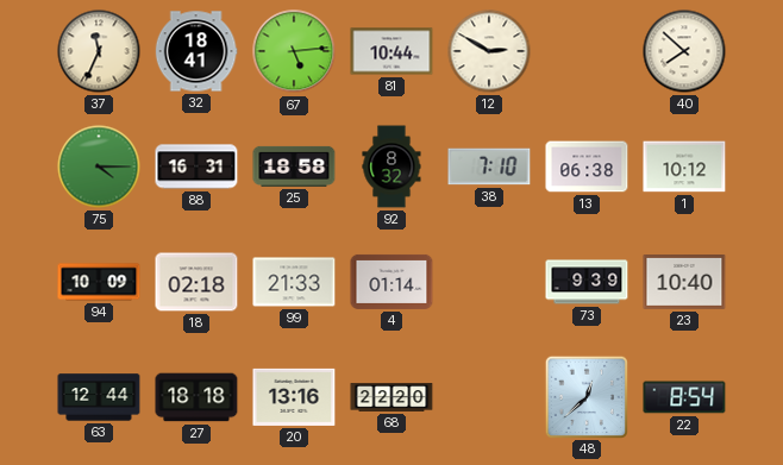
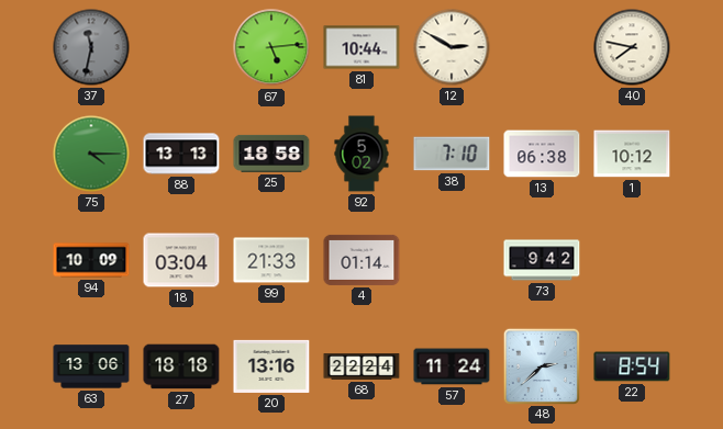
37: 11:34 -> 11:32
37 dial: cream -> grey
32: 18:41 -> none
40: 7:52 -> 7:47
88: 16:31 -> 13:13
92: 8:32 -> 5:02
18: 02:18 -> 03:04
73: 9:39 -> 9:42
23: 10:40 -> none
63: 12:44 -> 13:06
68: 22:20 -> 22:24
57: none -> 11:24
48: 12:38 -> 2:38
